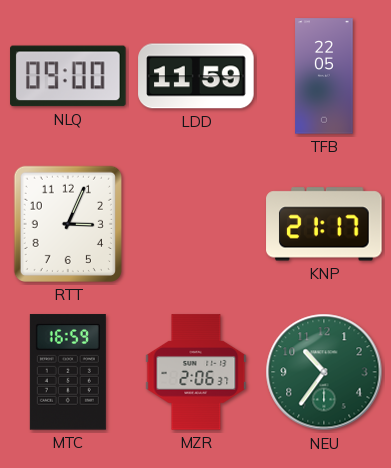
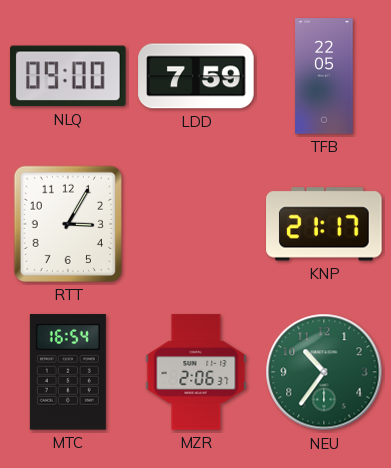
LDD: 11:59 -> 7:59
RTT: 3:04 -> 3:05
MTC: 16:59 -> 16:54
